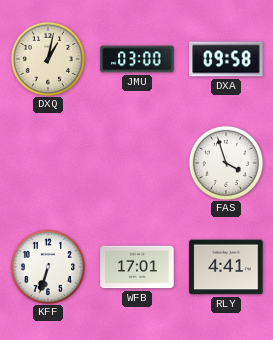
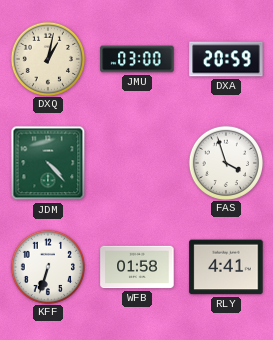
DXA: 09:58 -> 20:59
JDM: none -> 4:23
WFB: 17:01 -> 01:58
